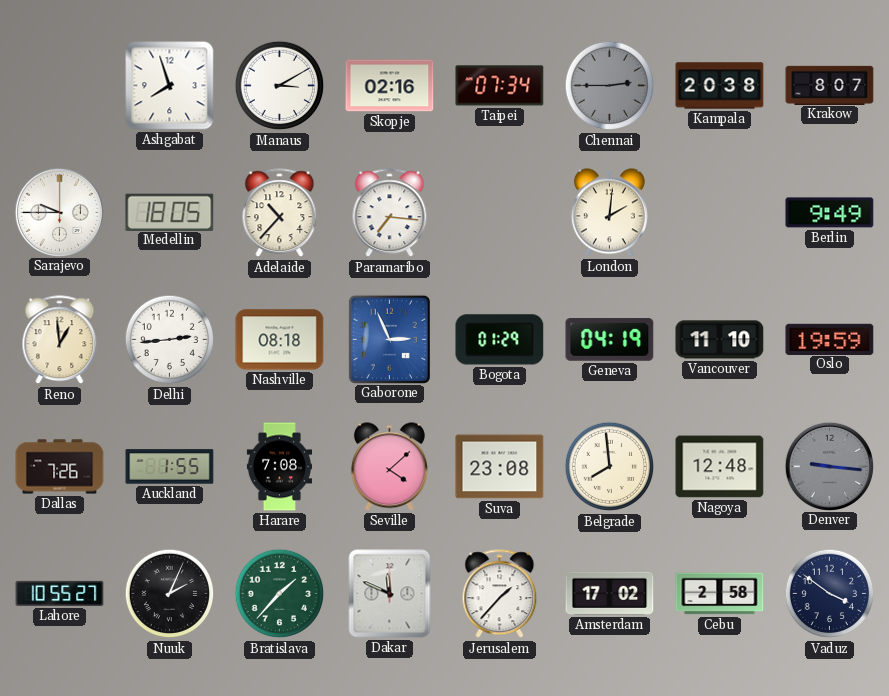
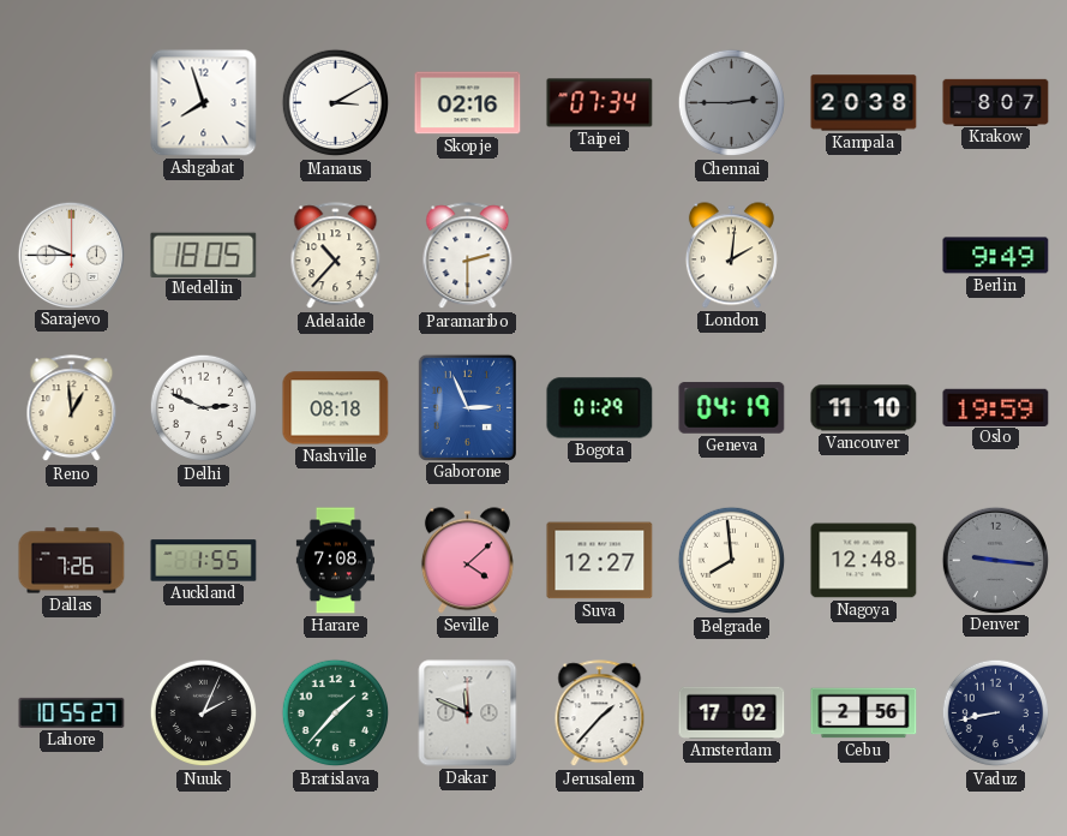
Paramaribo: 7:16 -> 2:30
Delhi: 2:44 -> 2:49
Suva: 23:08 -> 12:27
Cebu: 2:58 -> 2:56
Vaduz: 3:51 -> 8:43
